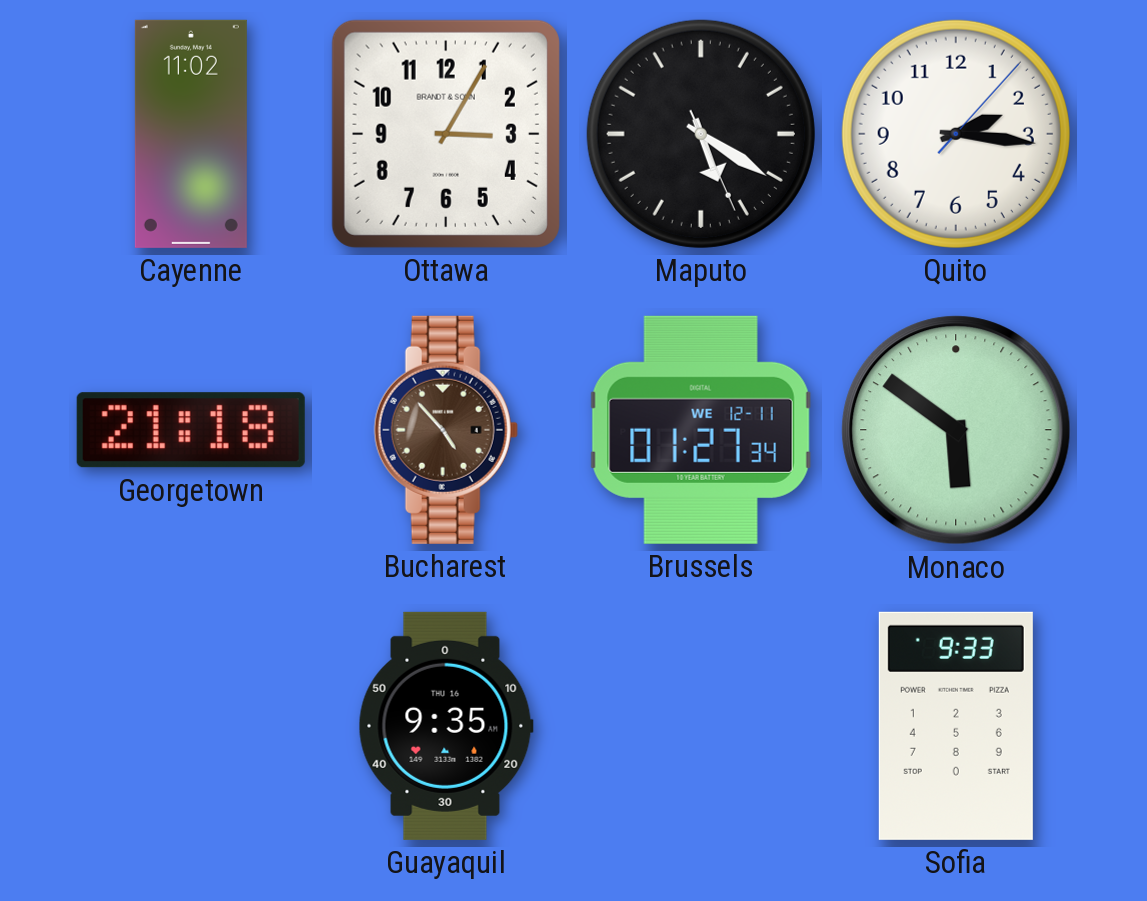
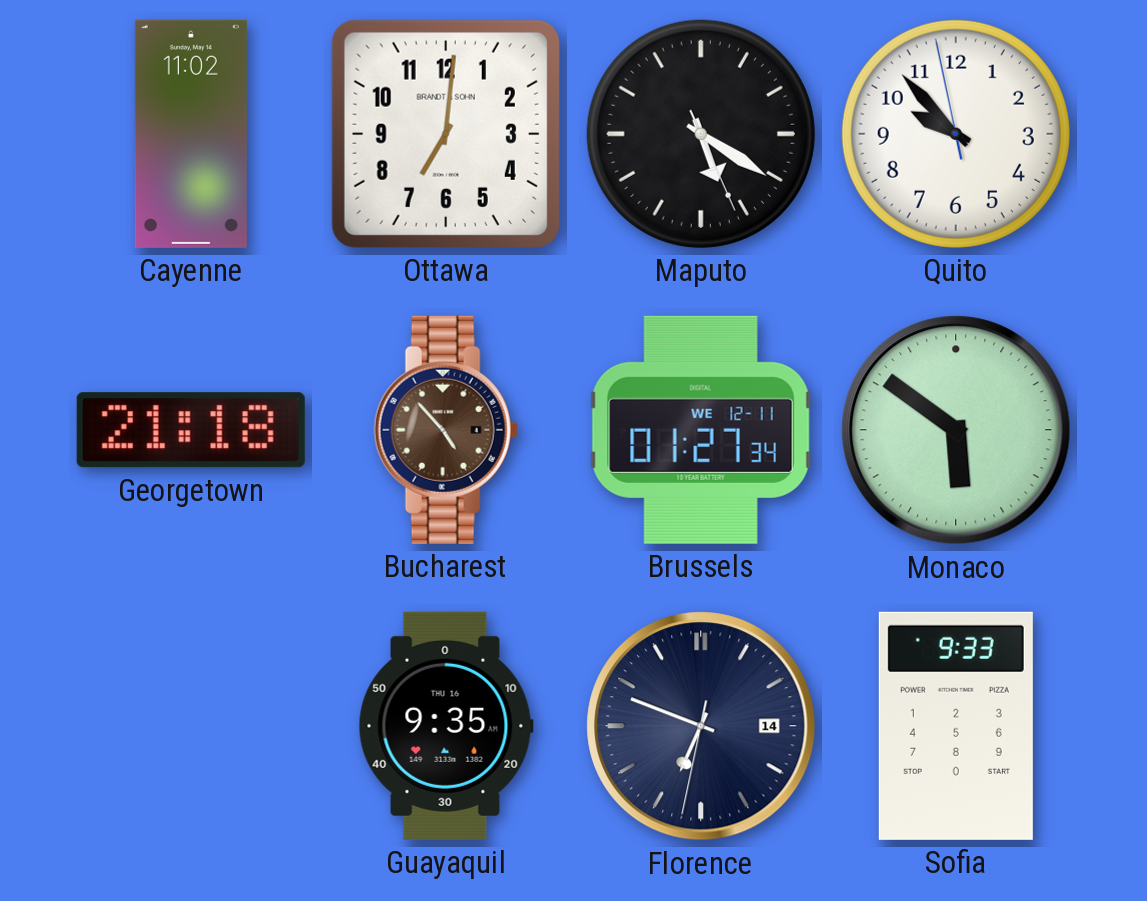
Ottawa: 3:05 -> 7:01
Quito: 2:16 -> 9:52
Florence: none -> 6:48
